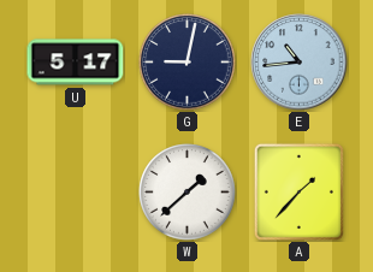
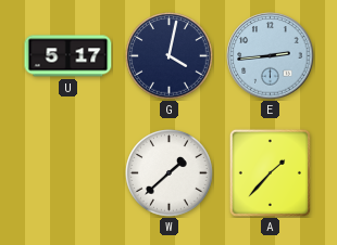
G: 9:02 -> 4:02
E: 10:44 -> 2:44
